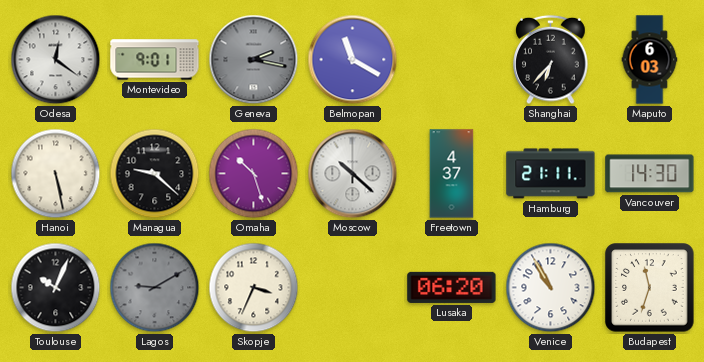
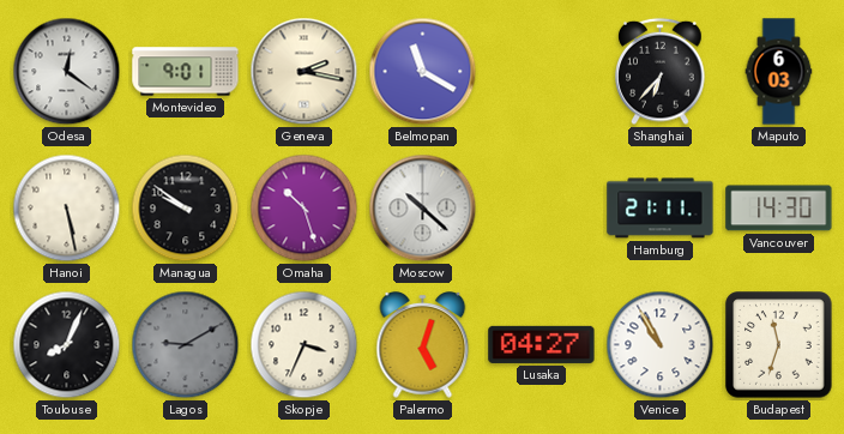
Geneva dial: grey -> cream
Managua: 9:22 -> 9:51
Freetown: 4:37 -> none
Toulouse: 10:04 -> 8:04
Palermo: none -> 5:03
Lusaka: 06:20 -> 04:27
